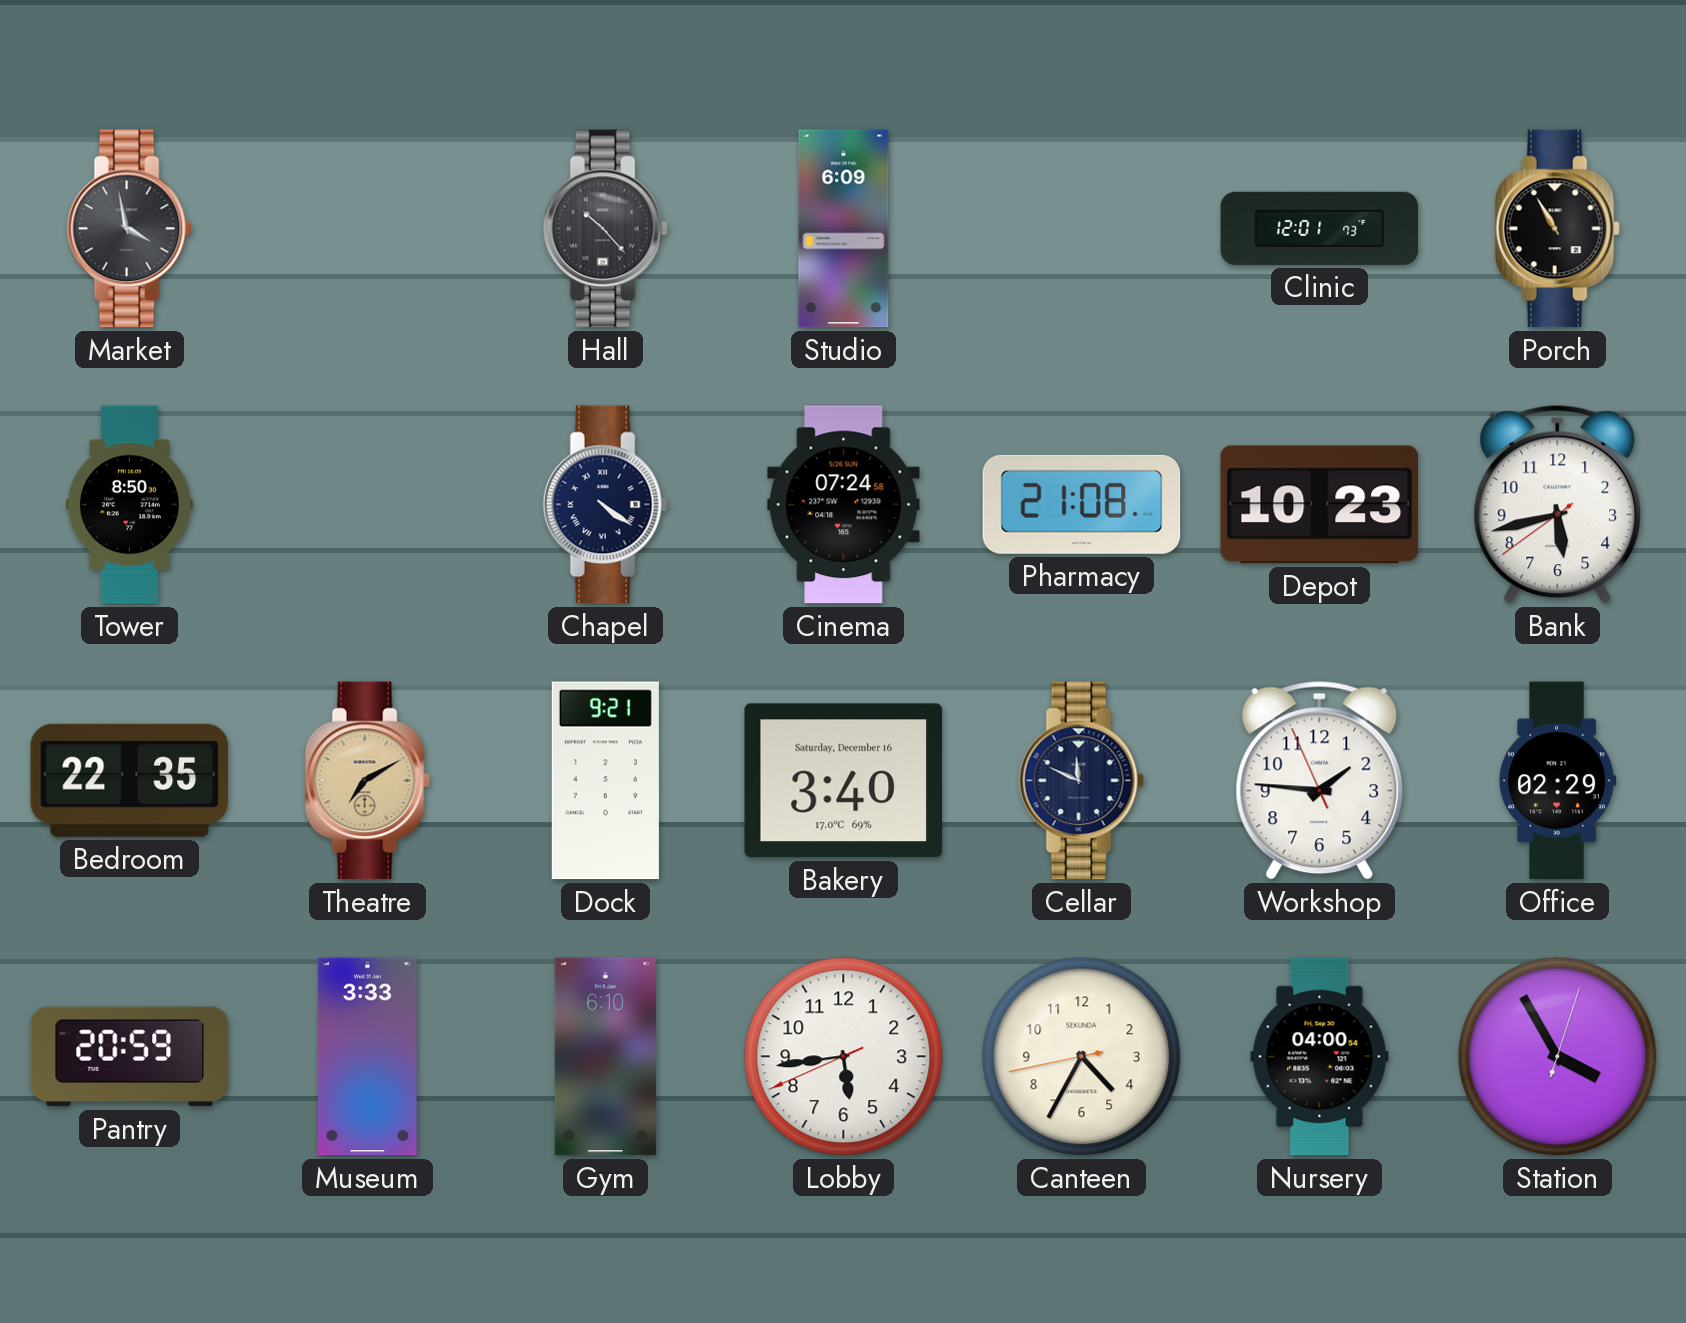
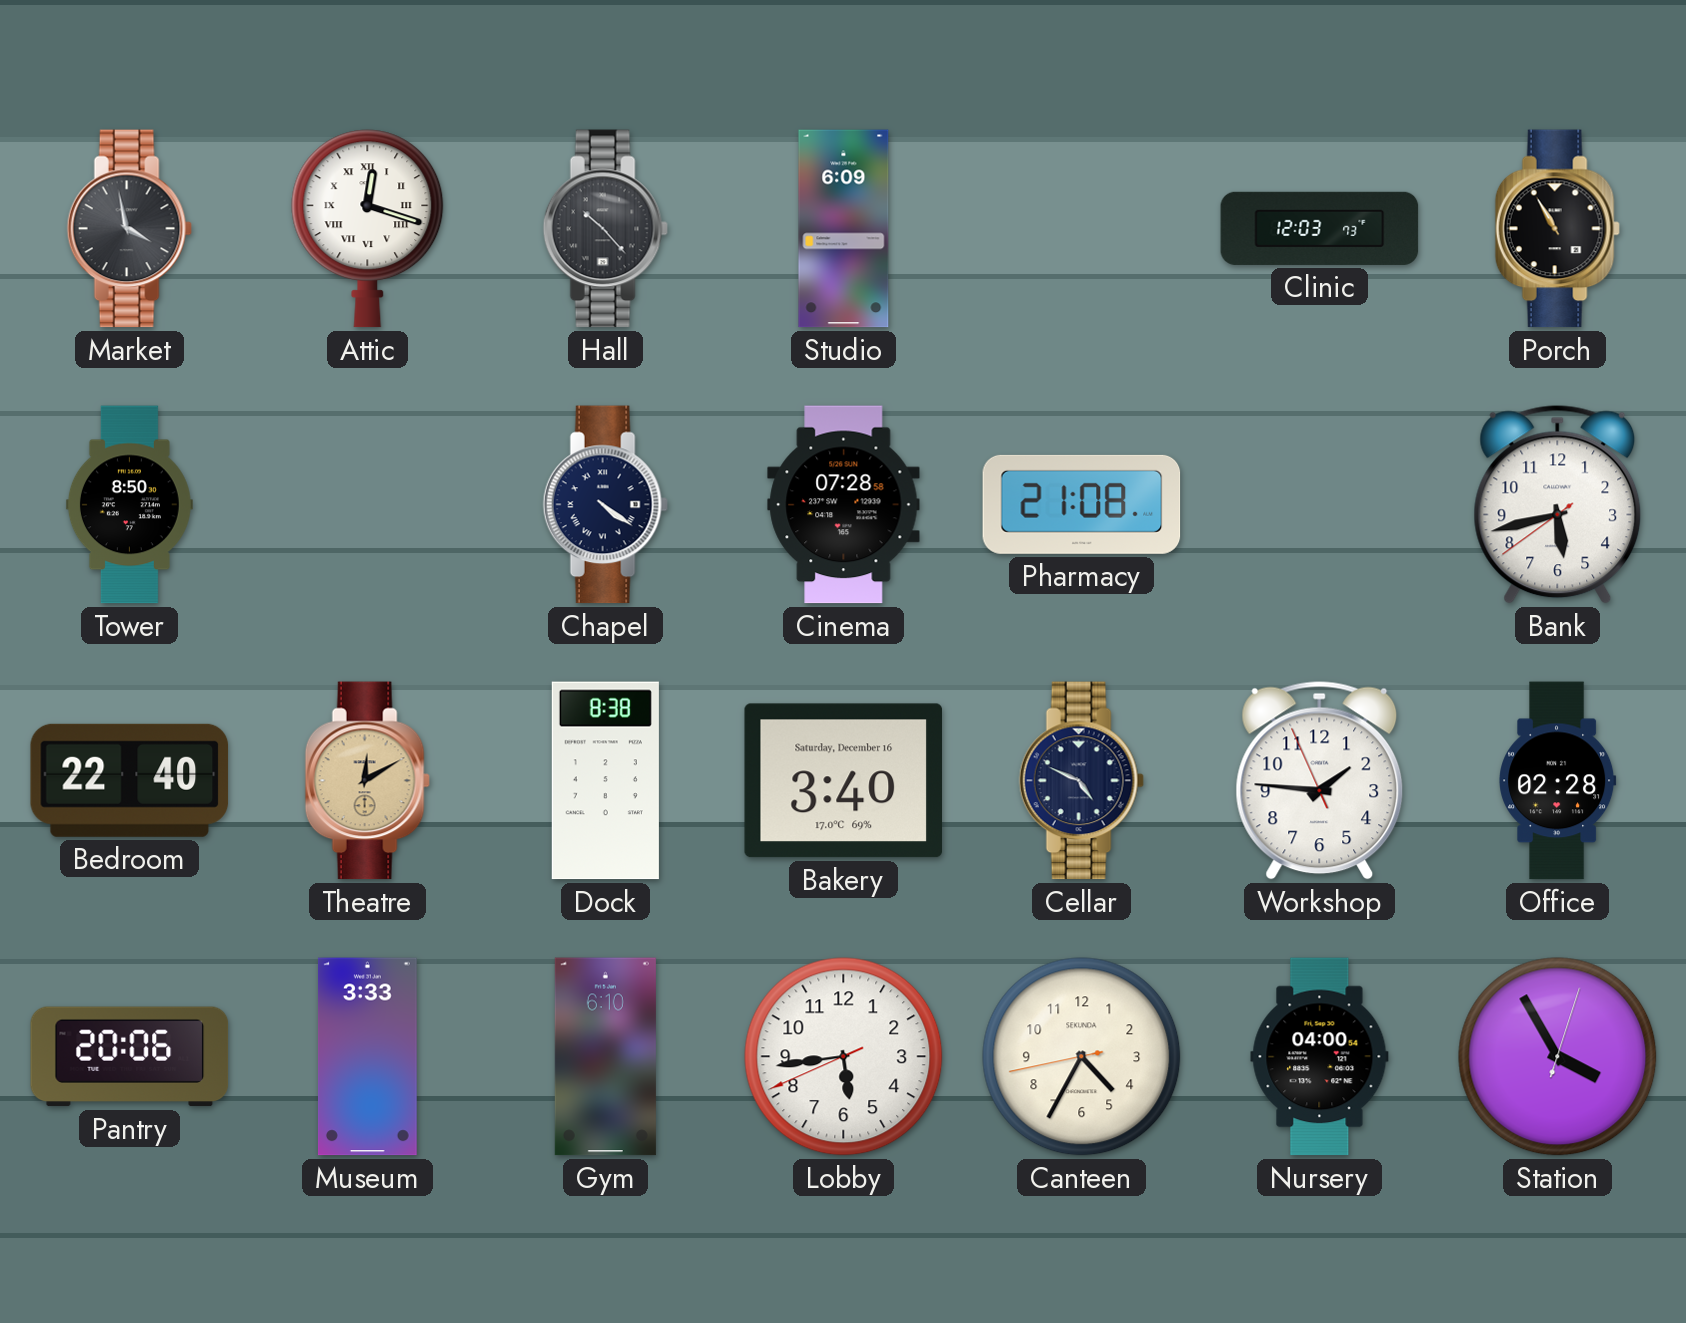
Attic: none -> 12:18
Clinic: 12:01 -> 12:03
Cinema: 07:24 -> 07:28
Depot: 10:23 -> none
Bedroom: 22:35 -> 22:40
Theatre: 7:10 -> 12:10
Dock: 9:21 -> 8:38
Cellar: 11:49 -> 4:49
Office: 02:29 -> 02:28
Pantry: 20:59 -> 20:06
